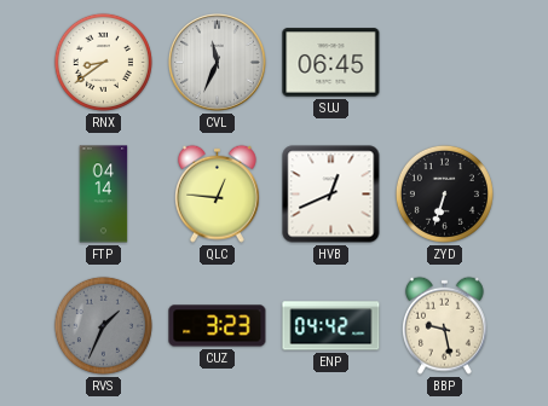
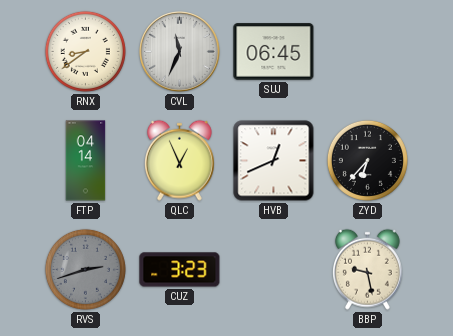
QLC: 12:46 -> 12:56
ZYD: 6:33 -> 6:37
RVS: 1:34 -> 2:42
ENP: 04:42 -> none
